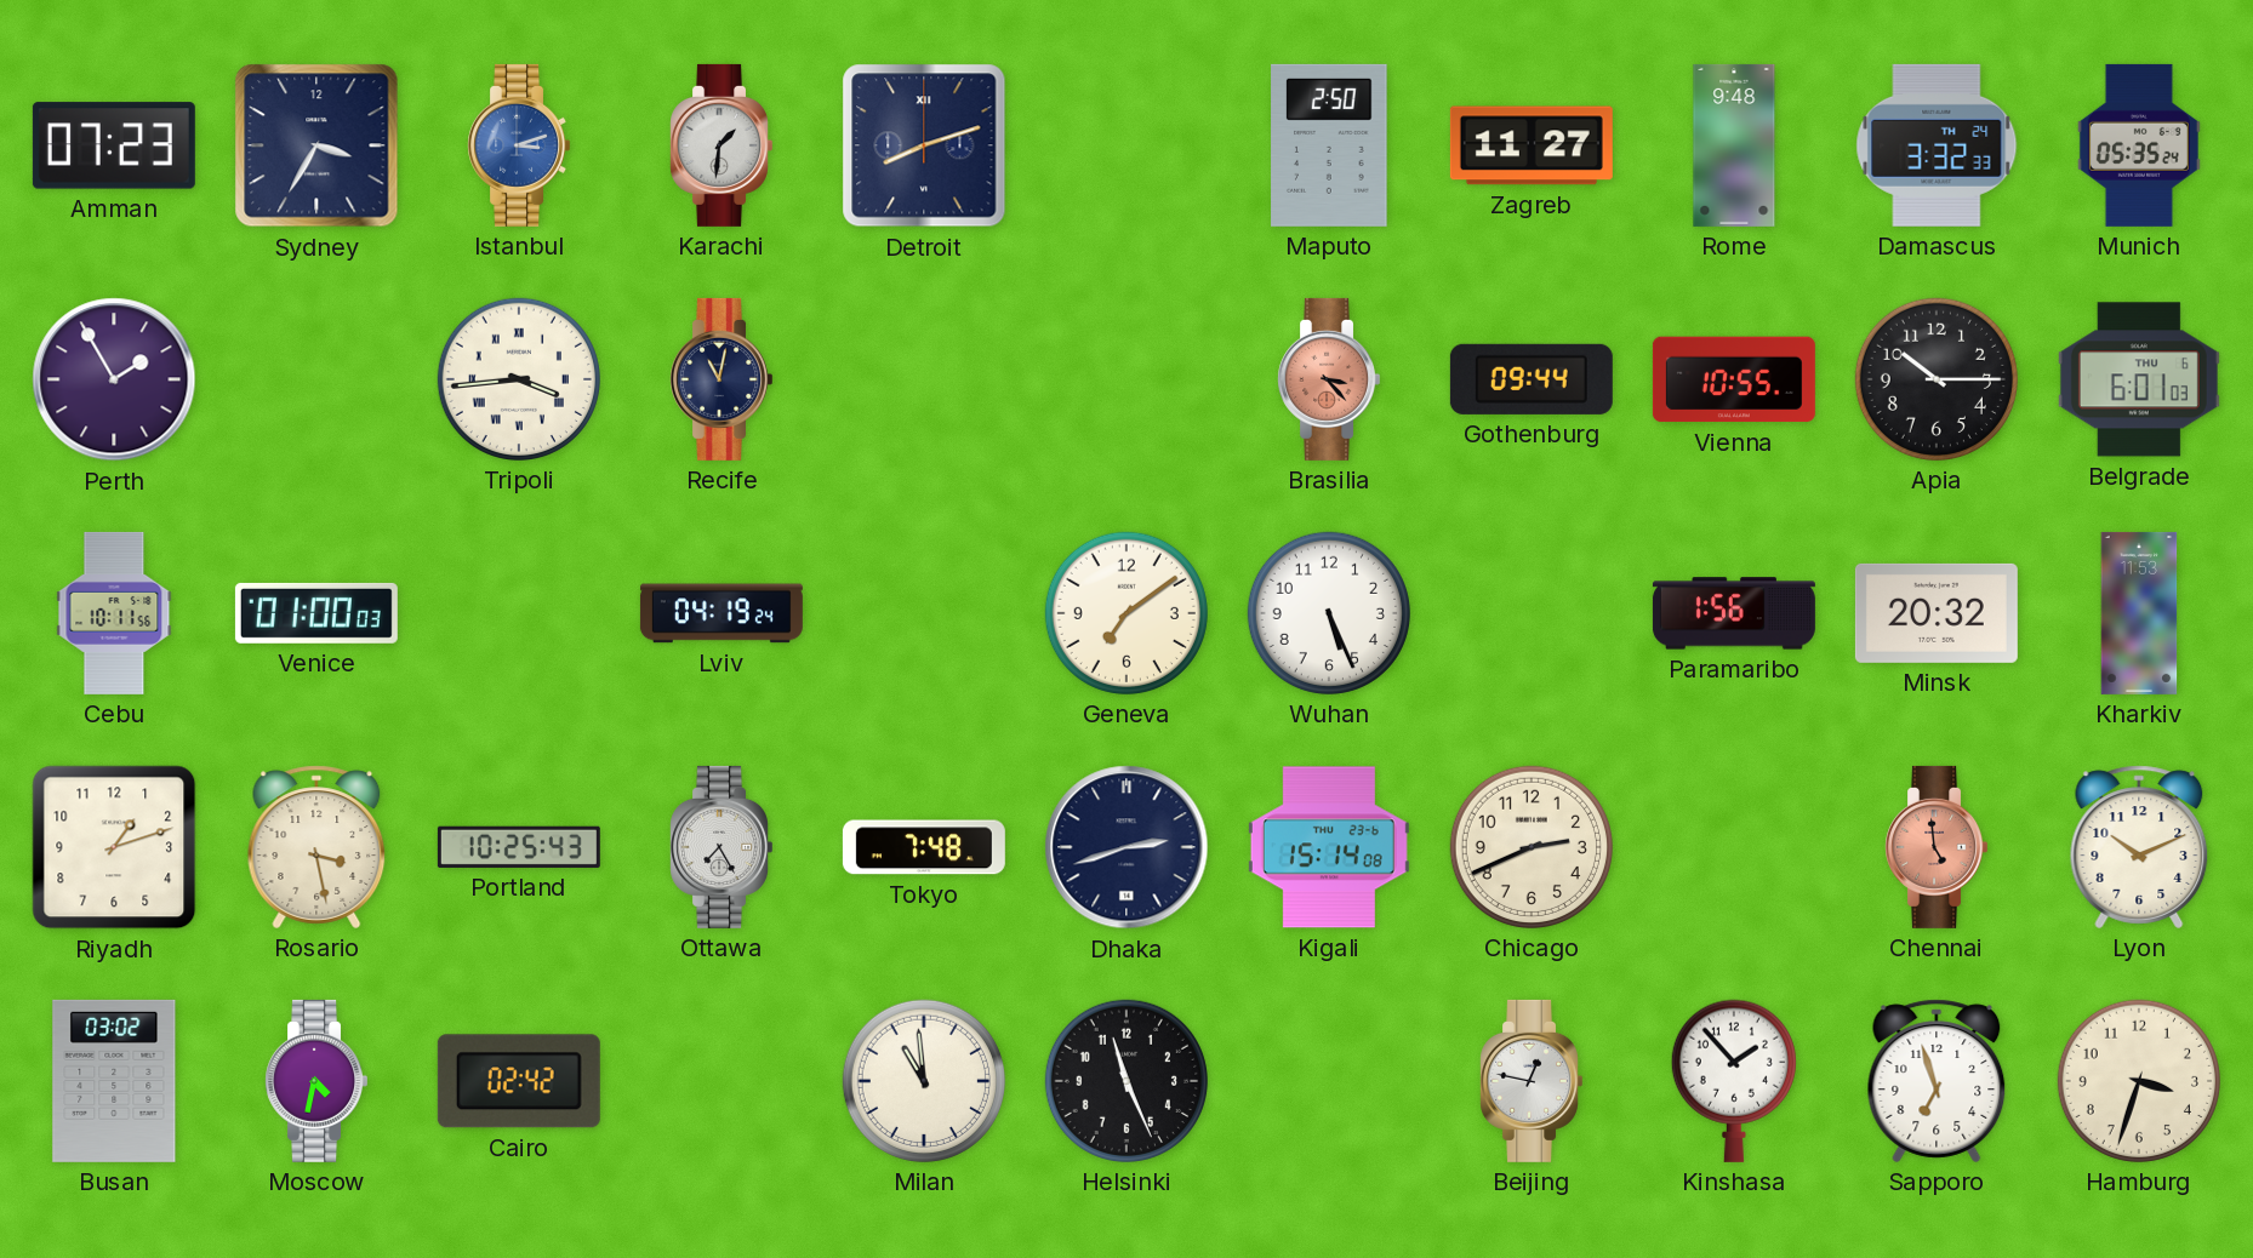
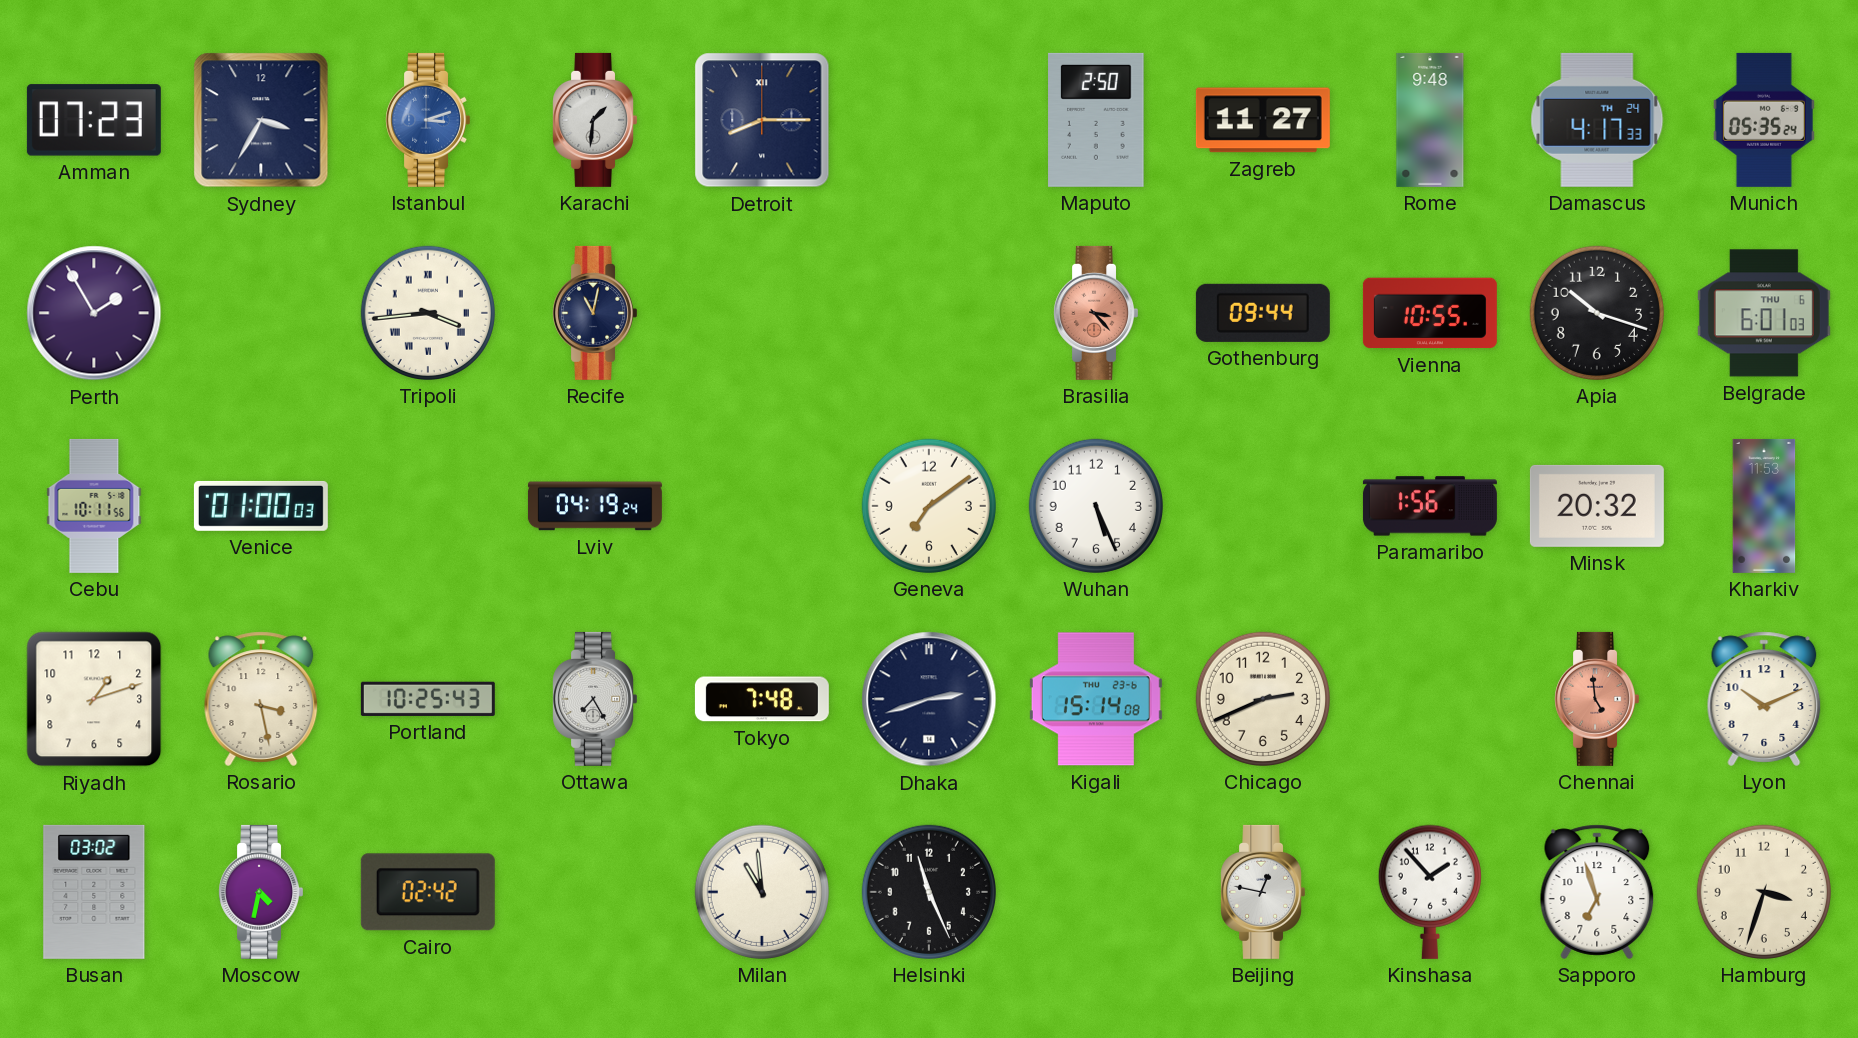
Detroit: 8:12 -> 8:15
Damascus: 3:32 -> 4:17
Apia: 10:15 -> 10:18
